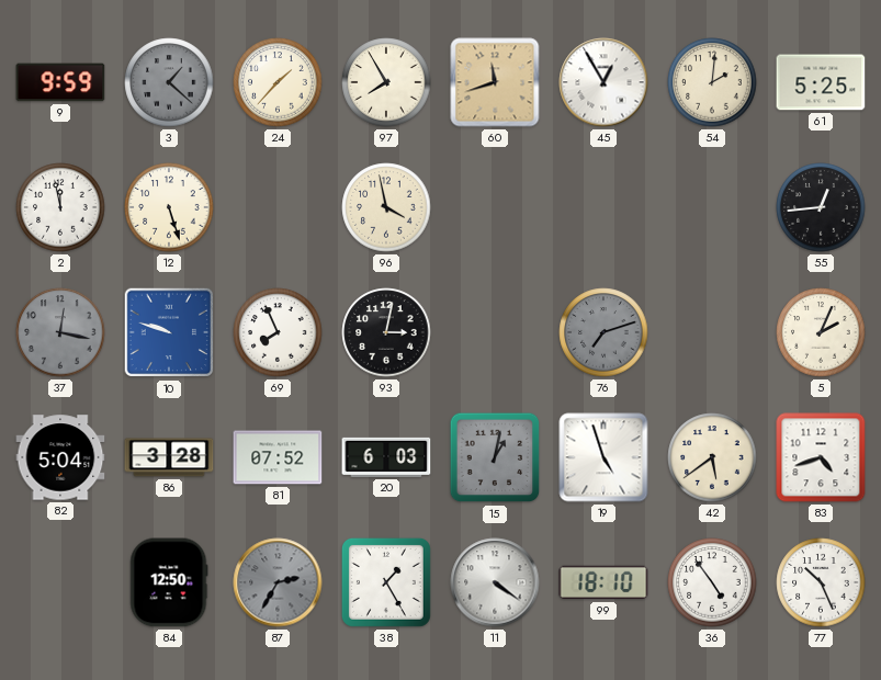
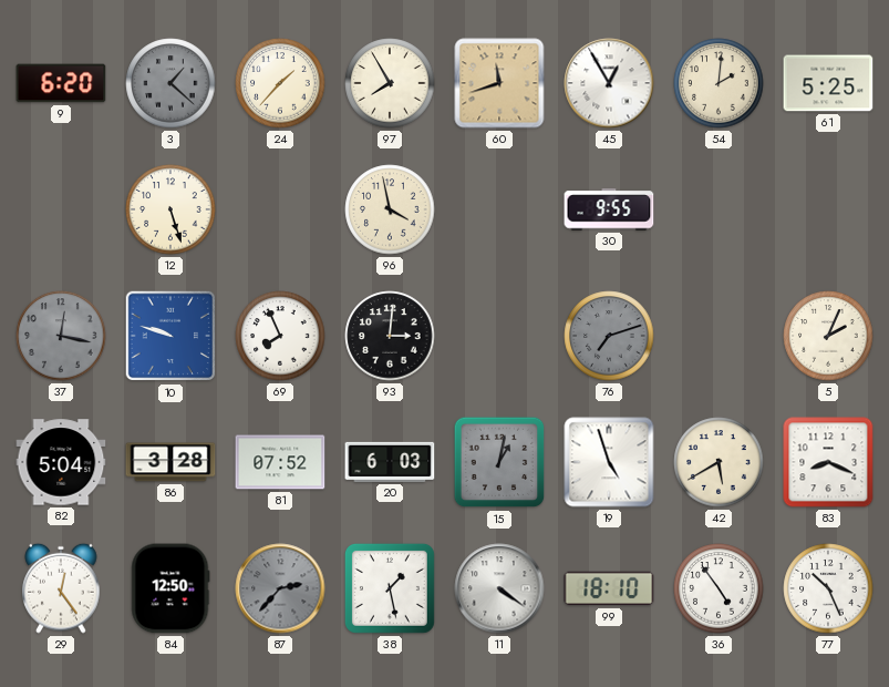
9: 9:59 -> 6:20
2: 11:58 -> none
30: none -> 9:55
55: 12:44 -> none
93: 3:02 -> 3:01
42: 5:39 -> 5:40
83: 4:42 -> 8:19
29: none -> 12:24
87: 2:35 -> 2:37
38: 1:25 -> 1:28
